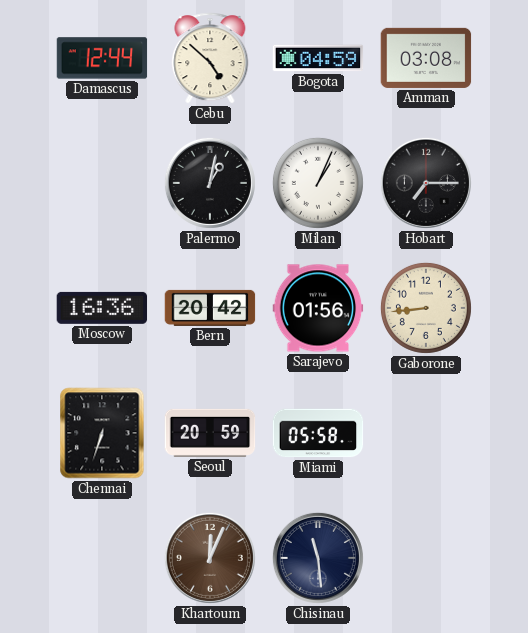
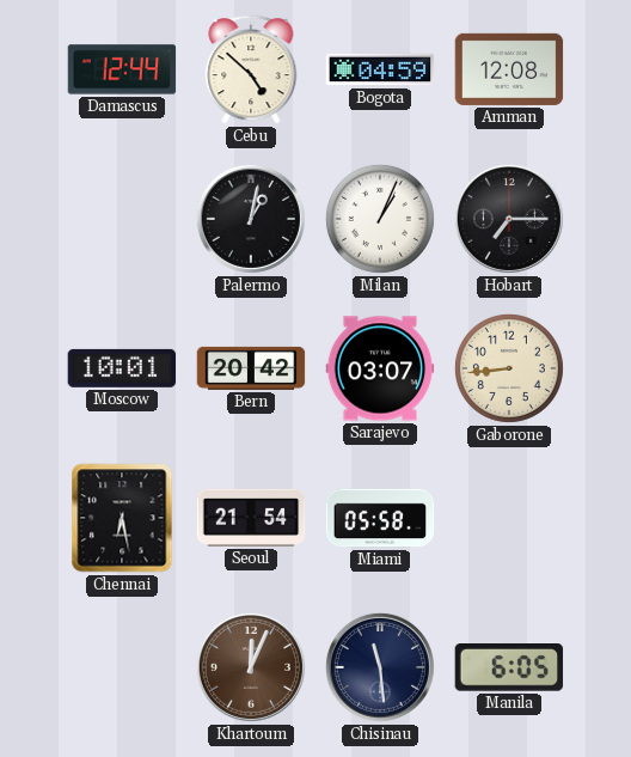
Amman: 03:08 -> 12:08
Moscow: 16:36 -> 10:01
Sarajevo: 01:56 -> 03:07
Chennai: 6:33 -> 6:28
Seoul: 20:59 -> 21:54
Manila: none -> 6:05
